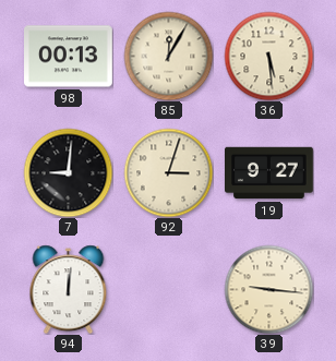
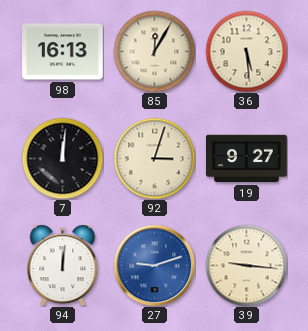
98: 00:13 -> 16:13
7: 9:01 -> 12:01
27: none -> 9:12
